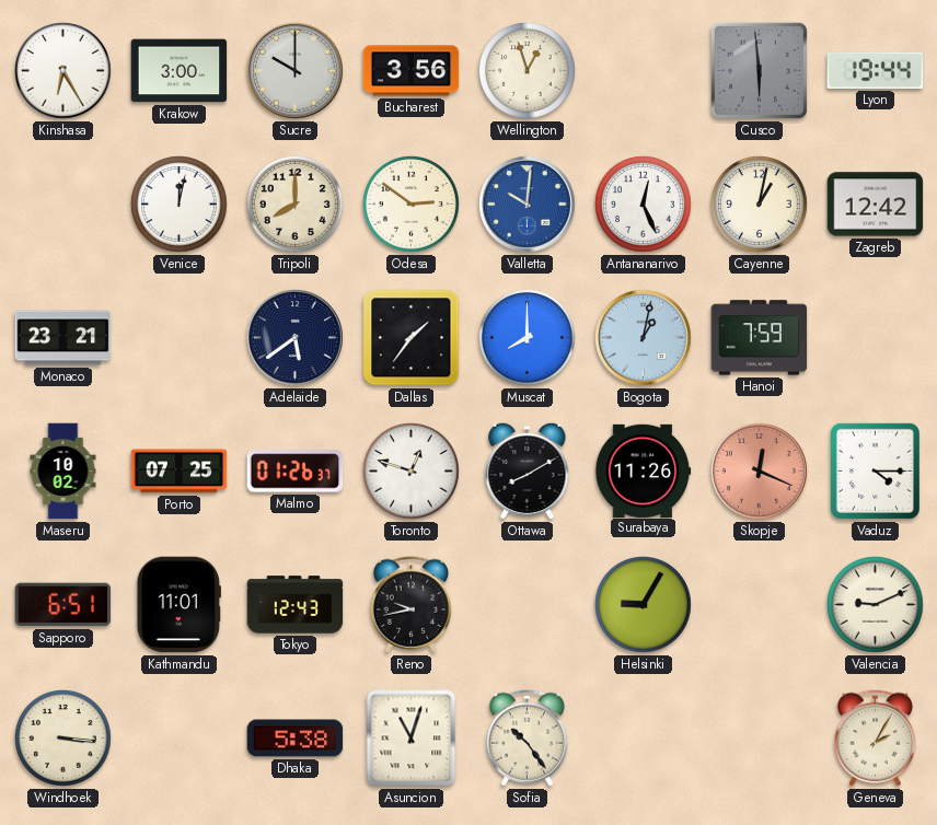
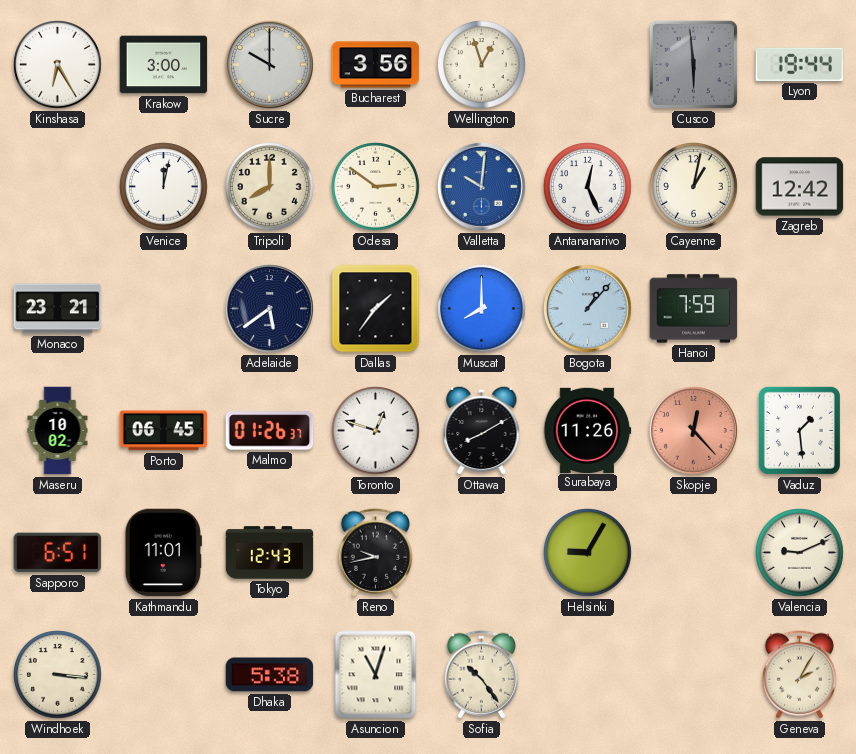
Bogota: 1:02 -> 1:07
Porto: 07:25 -> 06:45
Skopje: 12:19 -> 12:23
Vaduz: 4:15 -> 1:29
